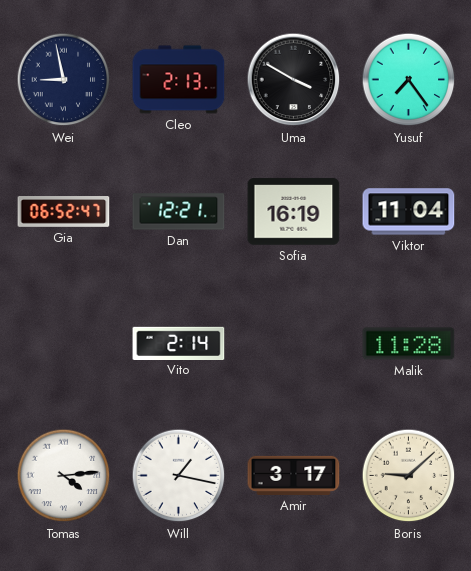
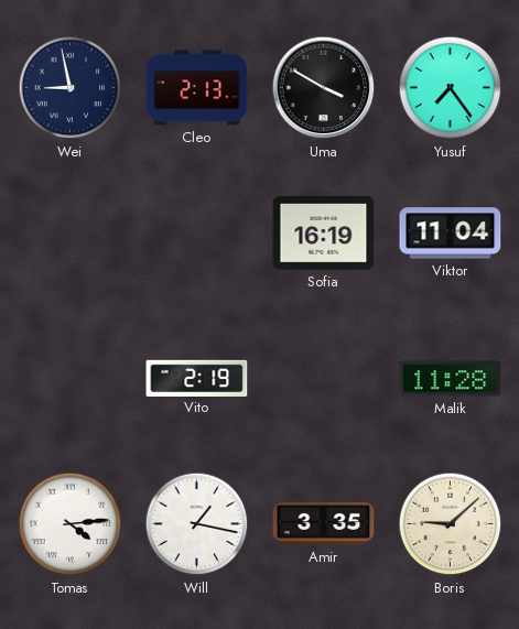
Gia: 06:52 -> none
Dan: 12:21 -> none
Vito: 2:14 -> 2:19
Amir: 3:17 -> 3:35
